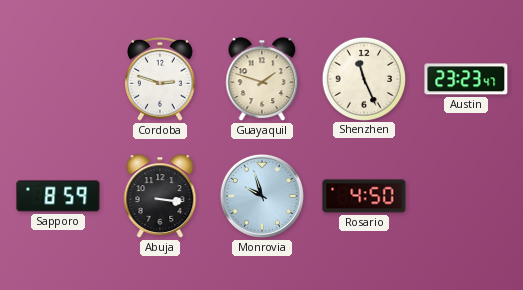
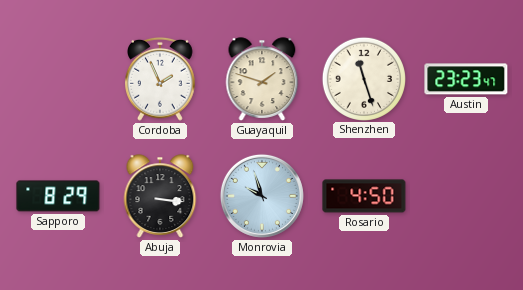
Cordoba: 2:48 -> 1:56
Shenzhen: 11:26 -> 11:27
Sapporo: 8:59 -> 8:29
